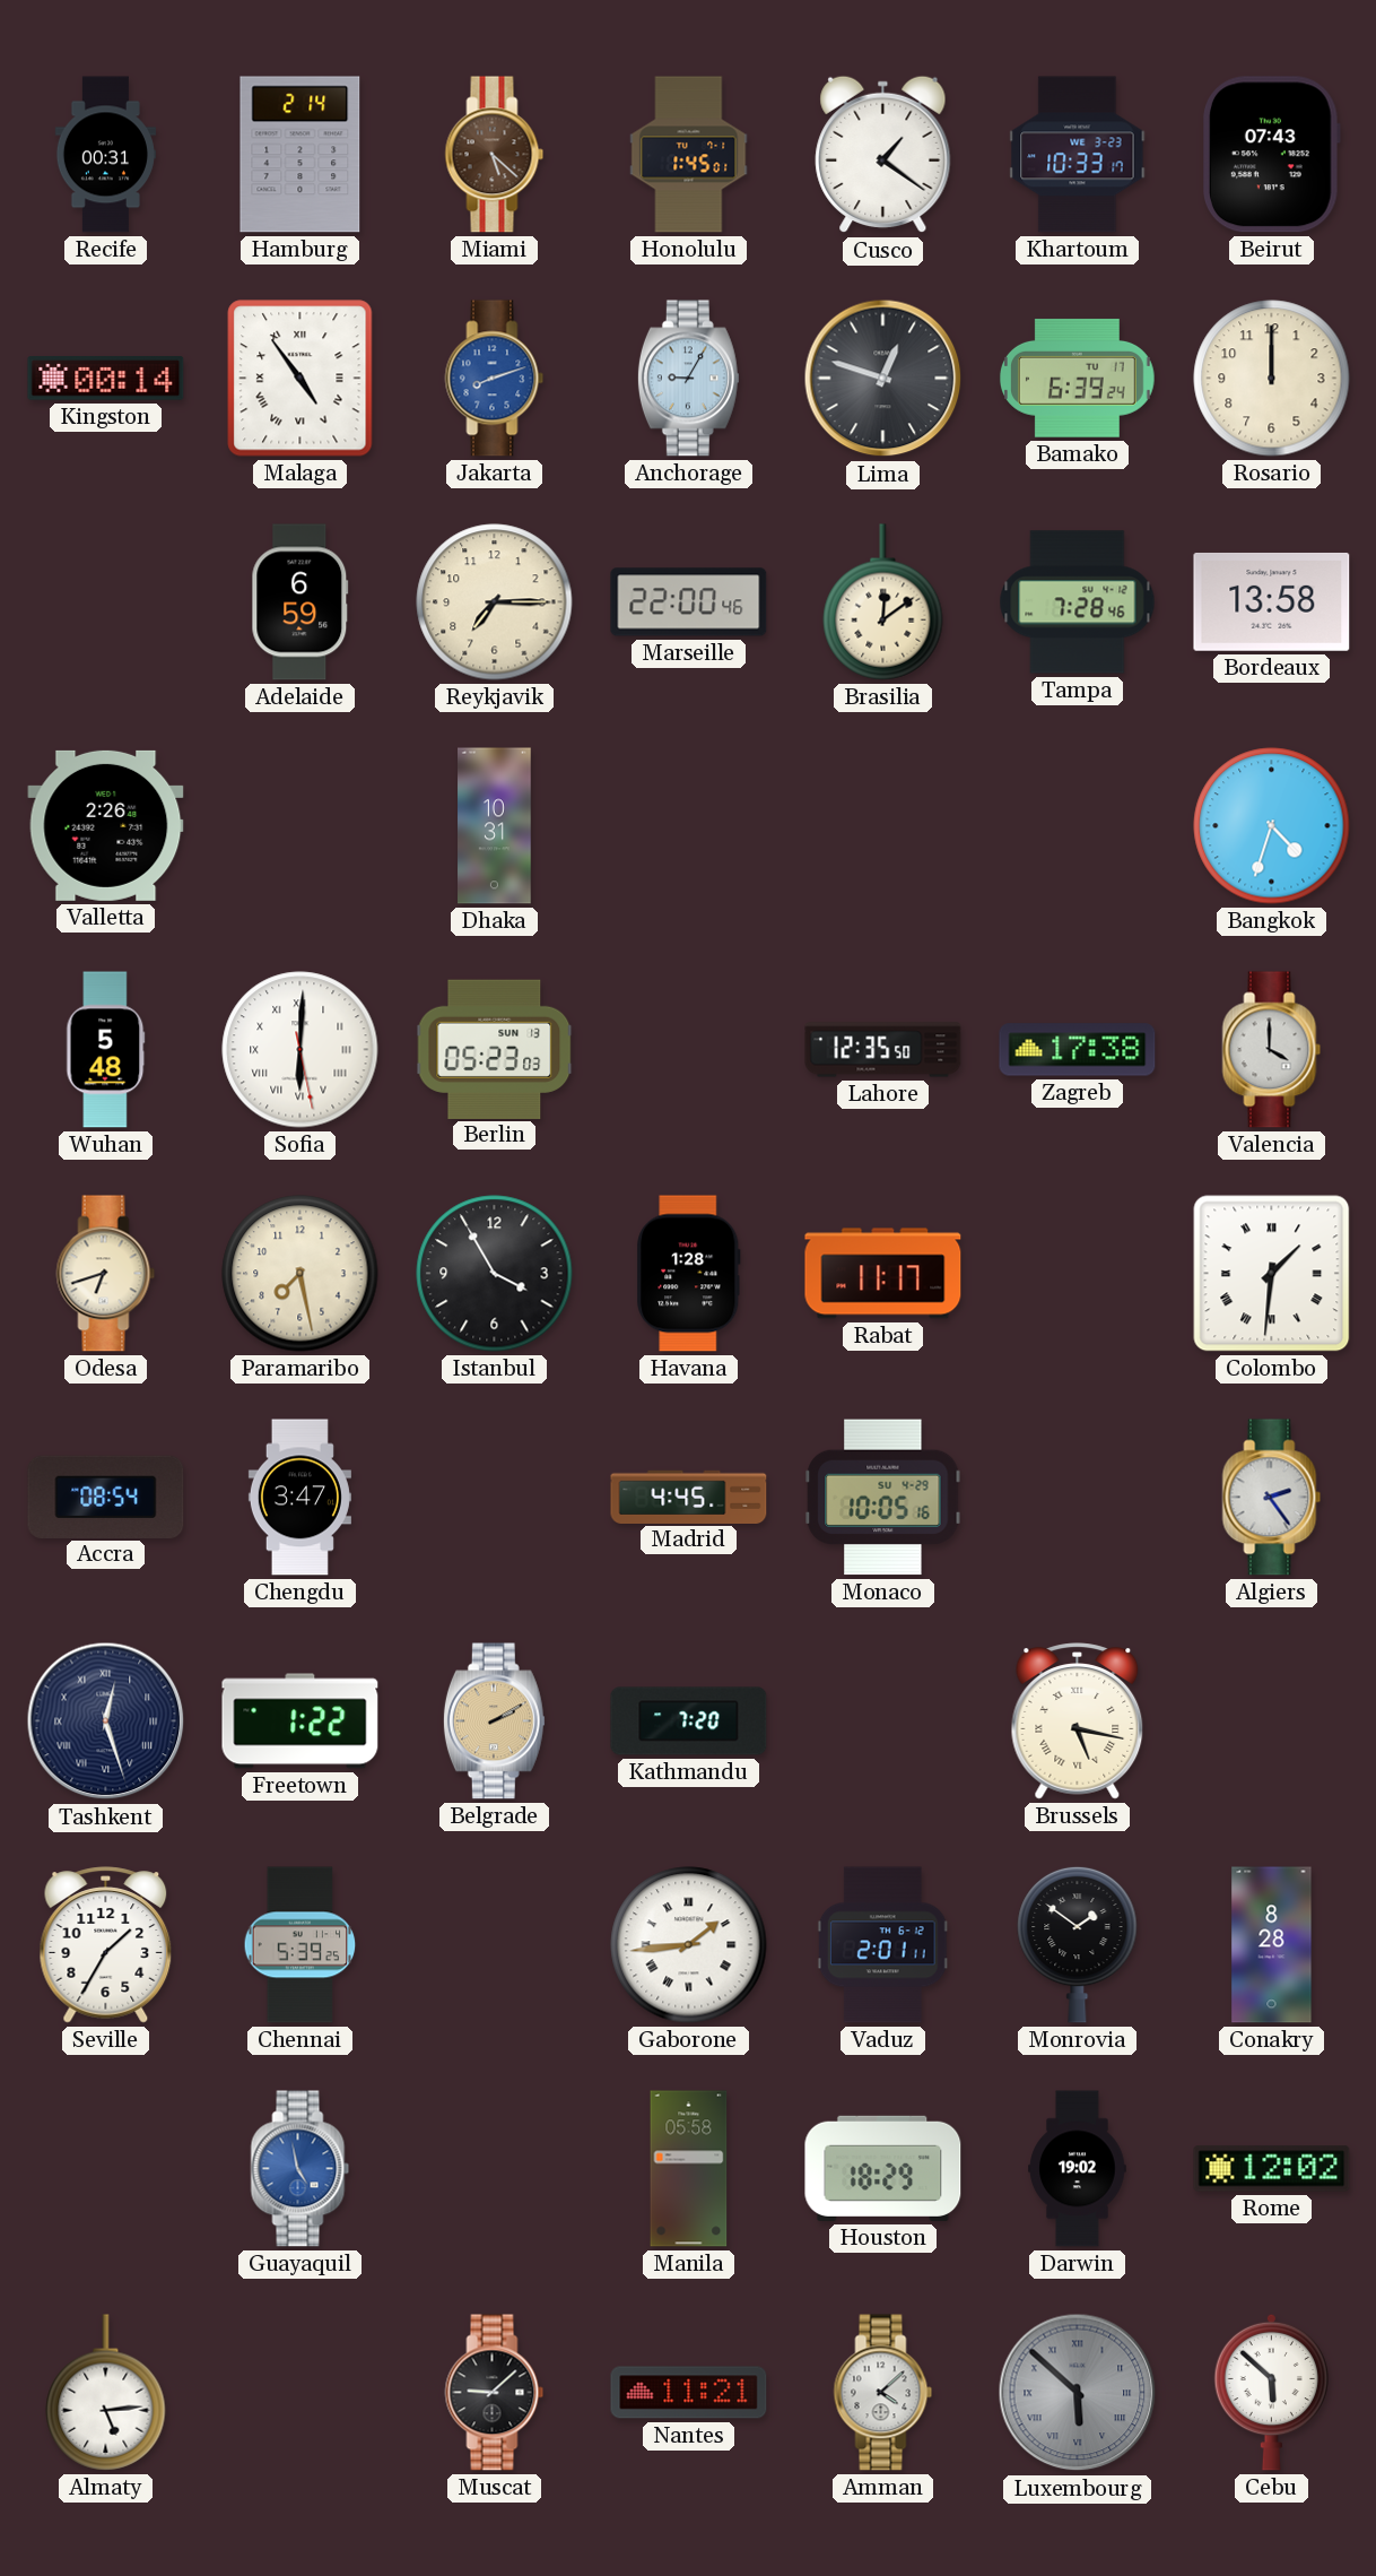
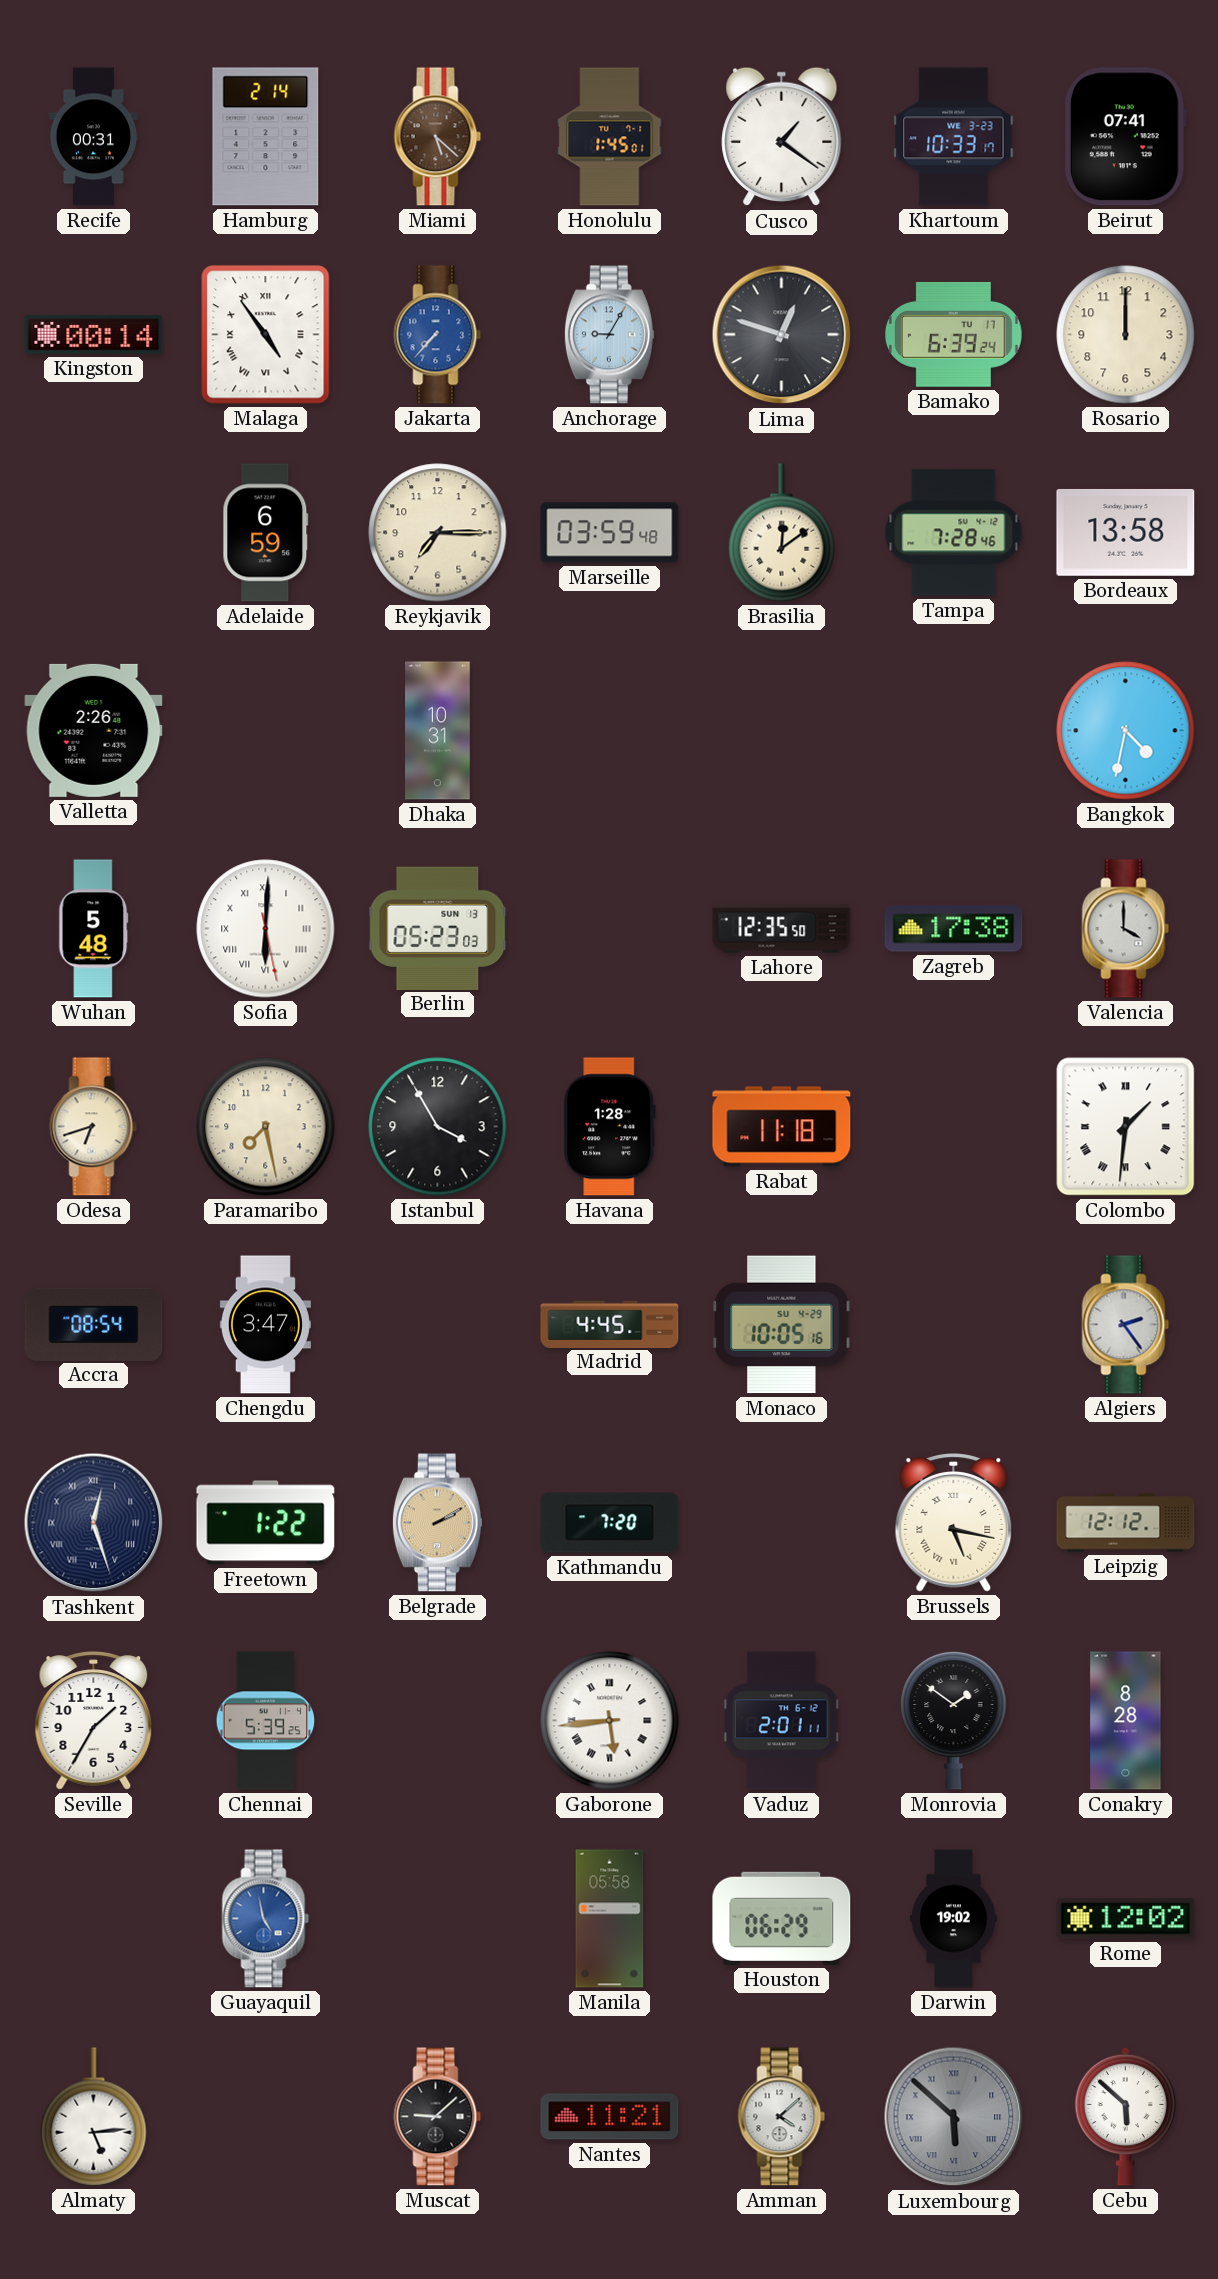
Beirut: 07:43 -> 07:41
Jakarta: 8:12 -> 7:37
Marseille: 22:00 -> 03:59
Bangkok: 4:33 -> 4:32
Rabat: 11:17 -> 11:18
Leipzig: none -> 12:12
Gaborone: 1:44 -> 5:44
Houston: 18:29 -> 06:29
